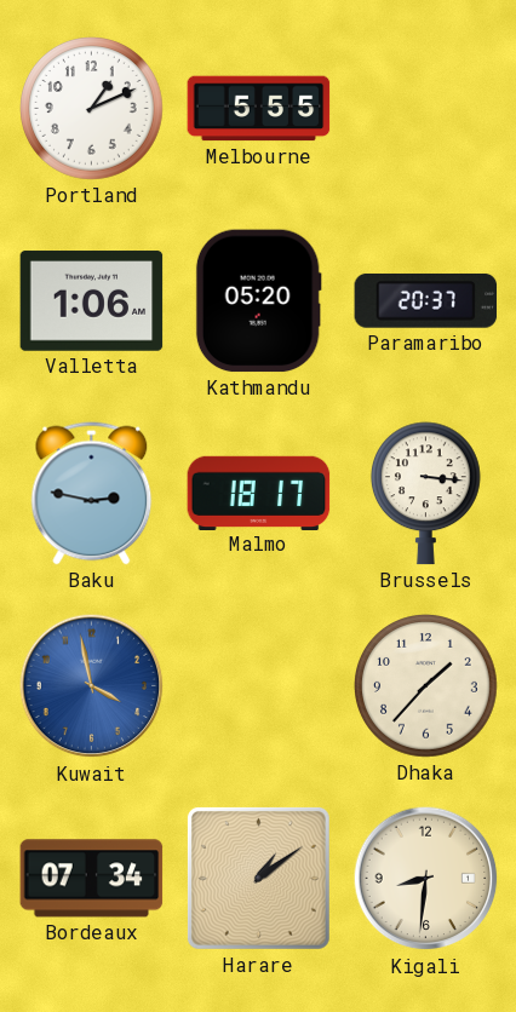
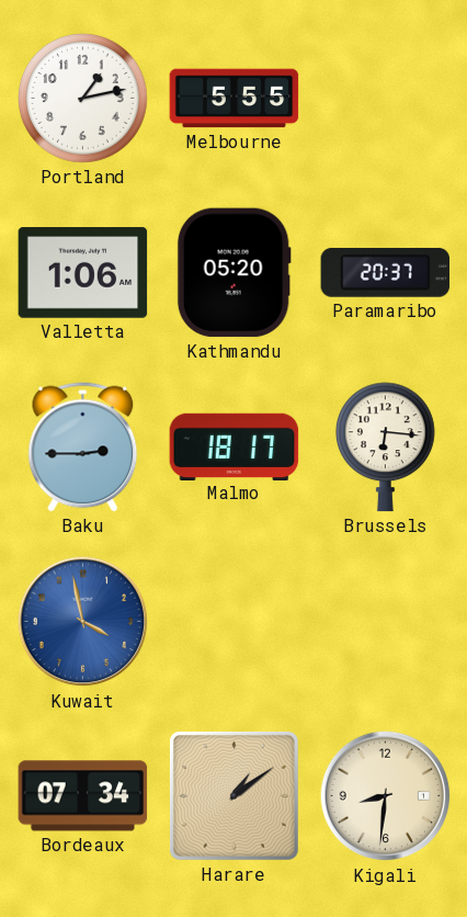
Portland: 1:11 -> 1:13
Baku: 2:47 -> 2:45
Brussels: 3:16 -> 6:16
Dhaka: 1:37 -> none
